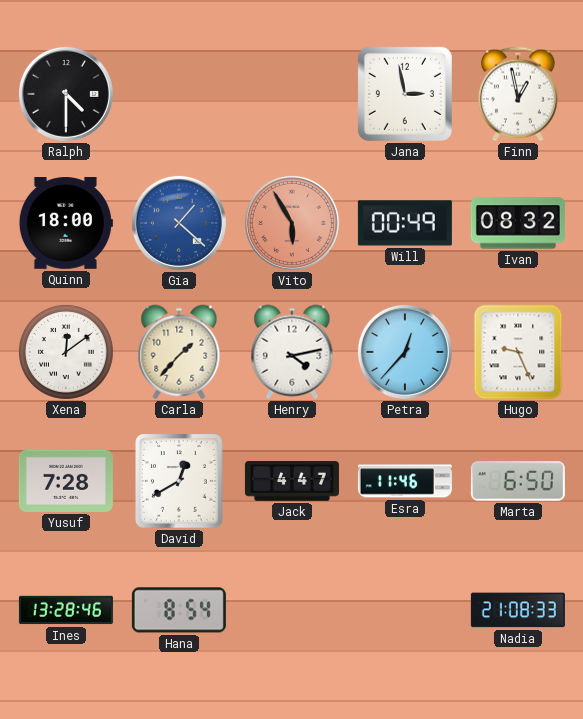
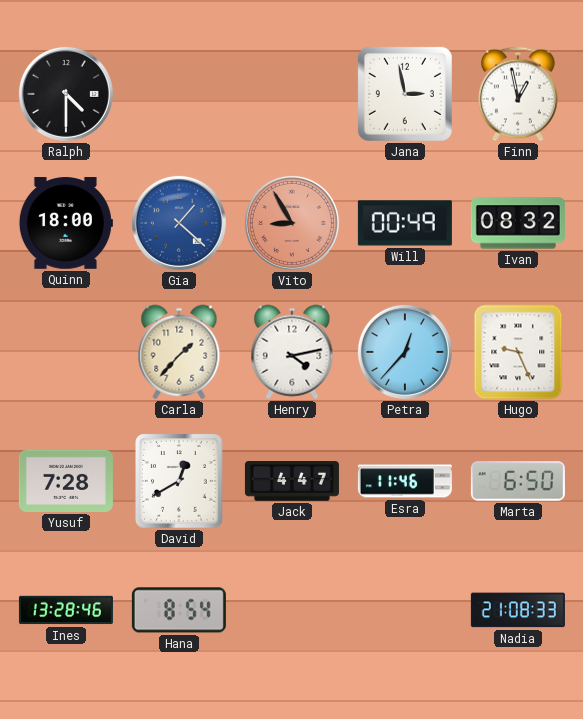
Vito: 5:55 -> 8:55
Xena: 12:09 -> none
